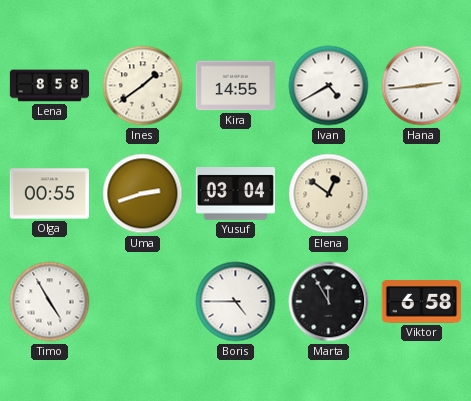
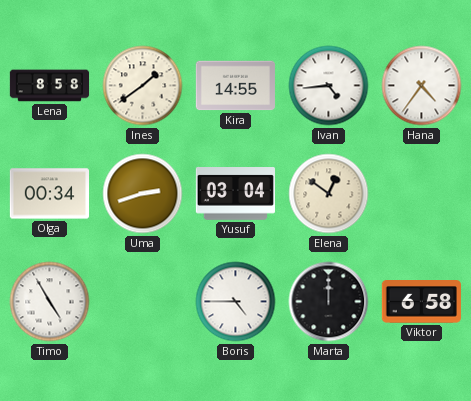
Ivan: 4:40 -> 4:44
Hana: 2:44 -> 4:36
Olga: 00:55 -> 00:34
Marta: 11:55 -> 12:00
